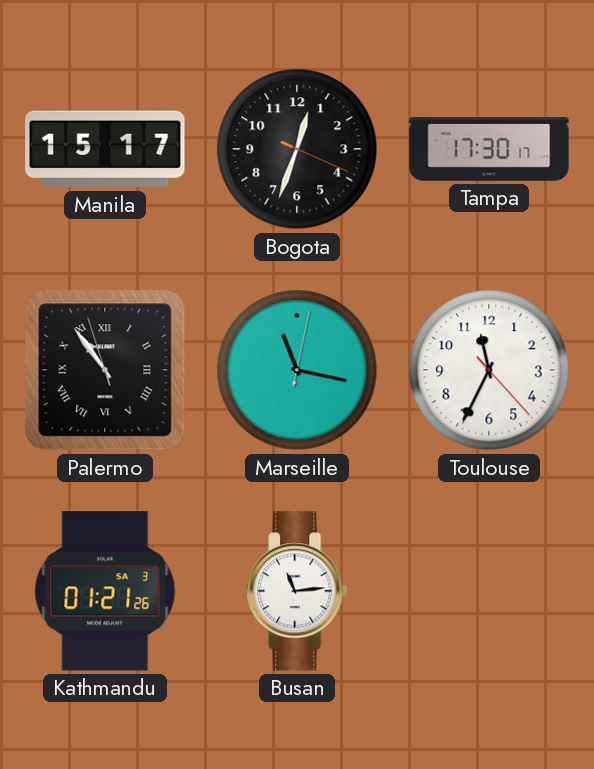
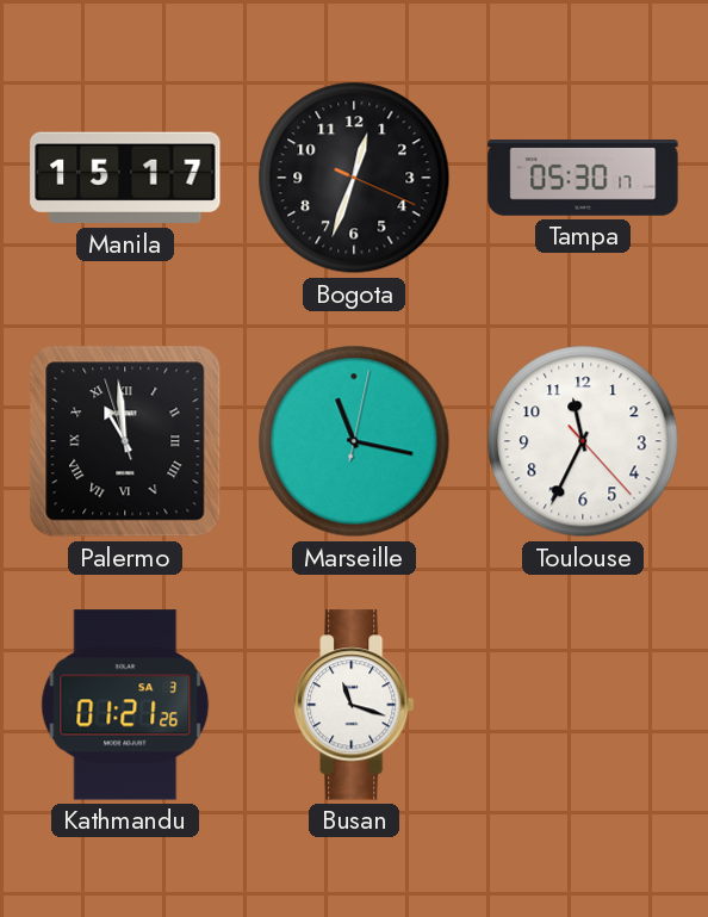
Tampa: 17:30 -> 05:30
Palermo: 10:53 -> 10:58
Busan: 11:14 -> 11:18
